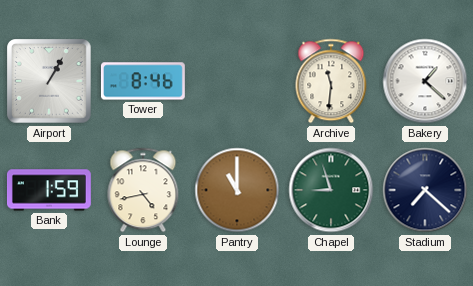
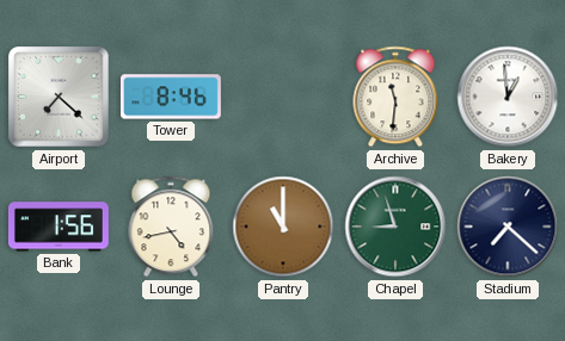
Airport: 1:05 -> 7:22
Bakery: 1:22 -> 12:59
Bank: 1:59 -> 1:56
